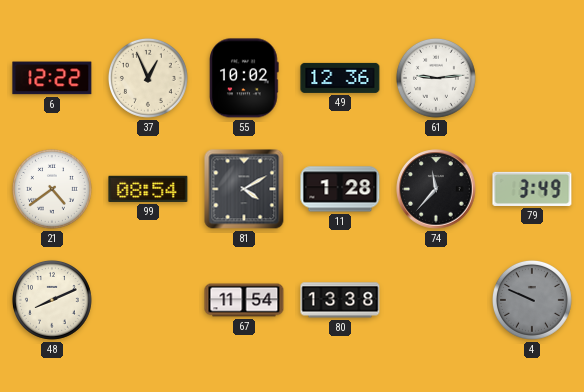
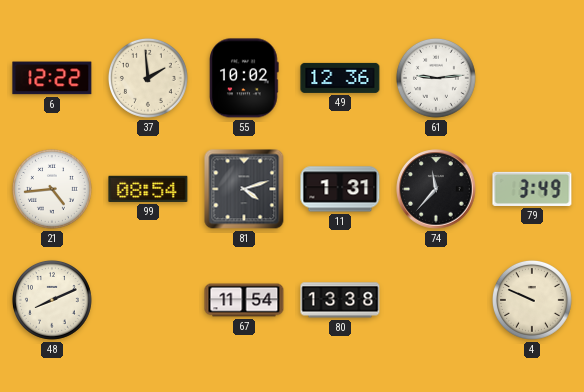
37: 12:56 -> 1:59
21: 4:39 -> 4:44
81: 4:10 -> 4:12
11: 1:28 -> 1:31
4 dial: grey -> cream
